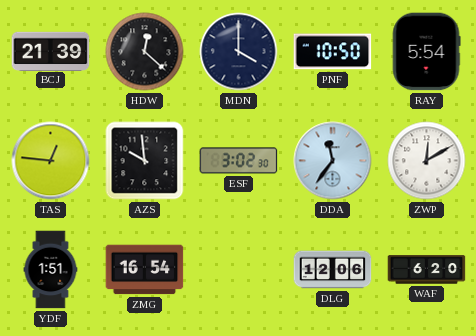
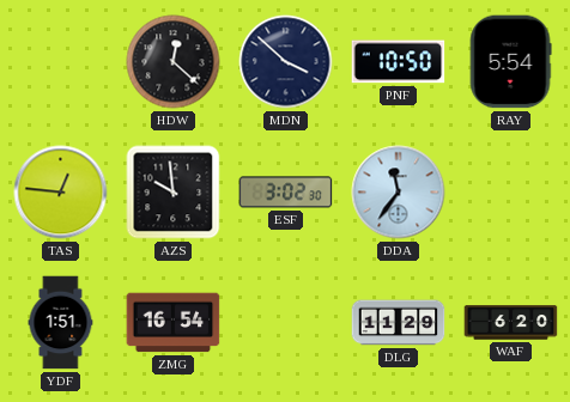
BCJ: 21:39 -> none
MDN: 4:00 -> 3:52
ZWP: 12:10 -> none
DLG: 12:06 -> 11:29
